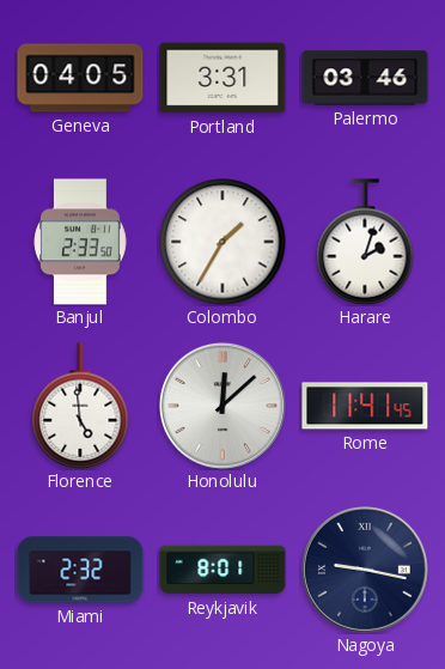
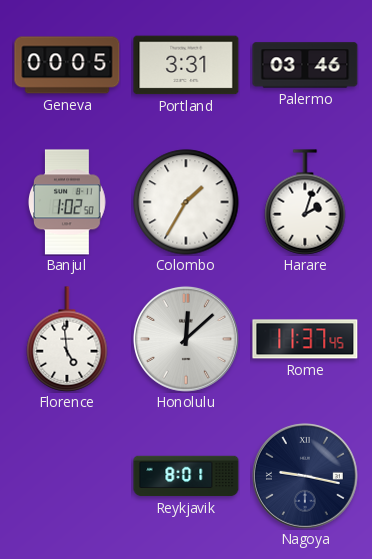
Geneva: 04:05 -> 00:05
Banjul: 2:33 -> 1:02
Rome: 11:41 -> 11:37
Miami: 2:32 -> none
